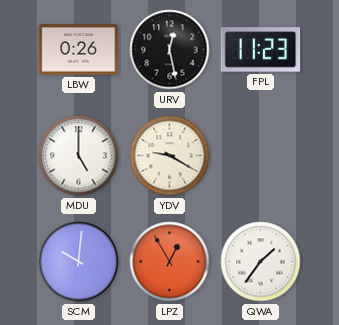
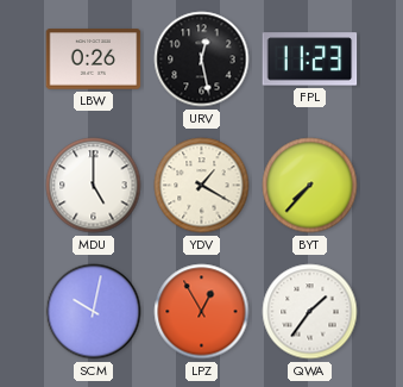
YDV: 9:20 -> 1:20
BYT: none -> 7:37
SCM: 10:01 -> 10:02
